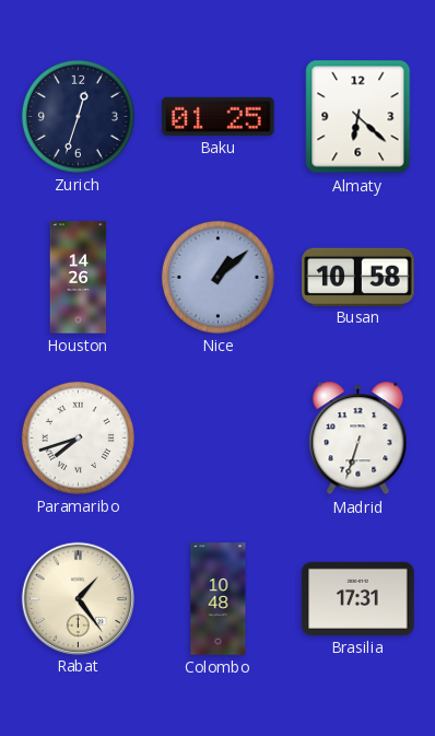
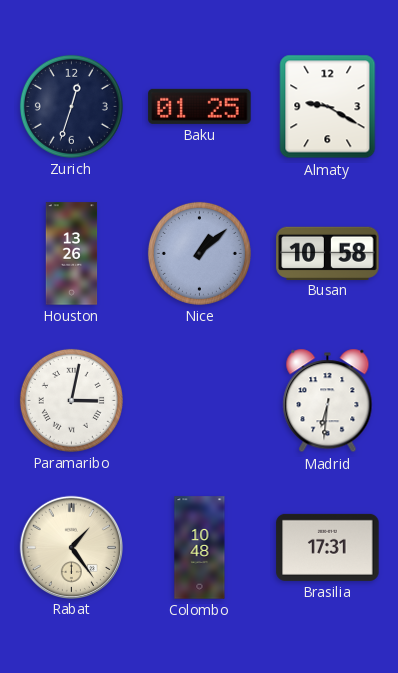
Almaty: 6:22 -> 9:20
Houston: 14:26 -> 13:26
Paramaribo: 7:42 -> 3:02
Madrid: 6:33 -> 6:31
